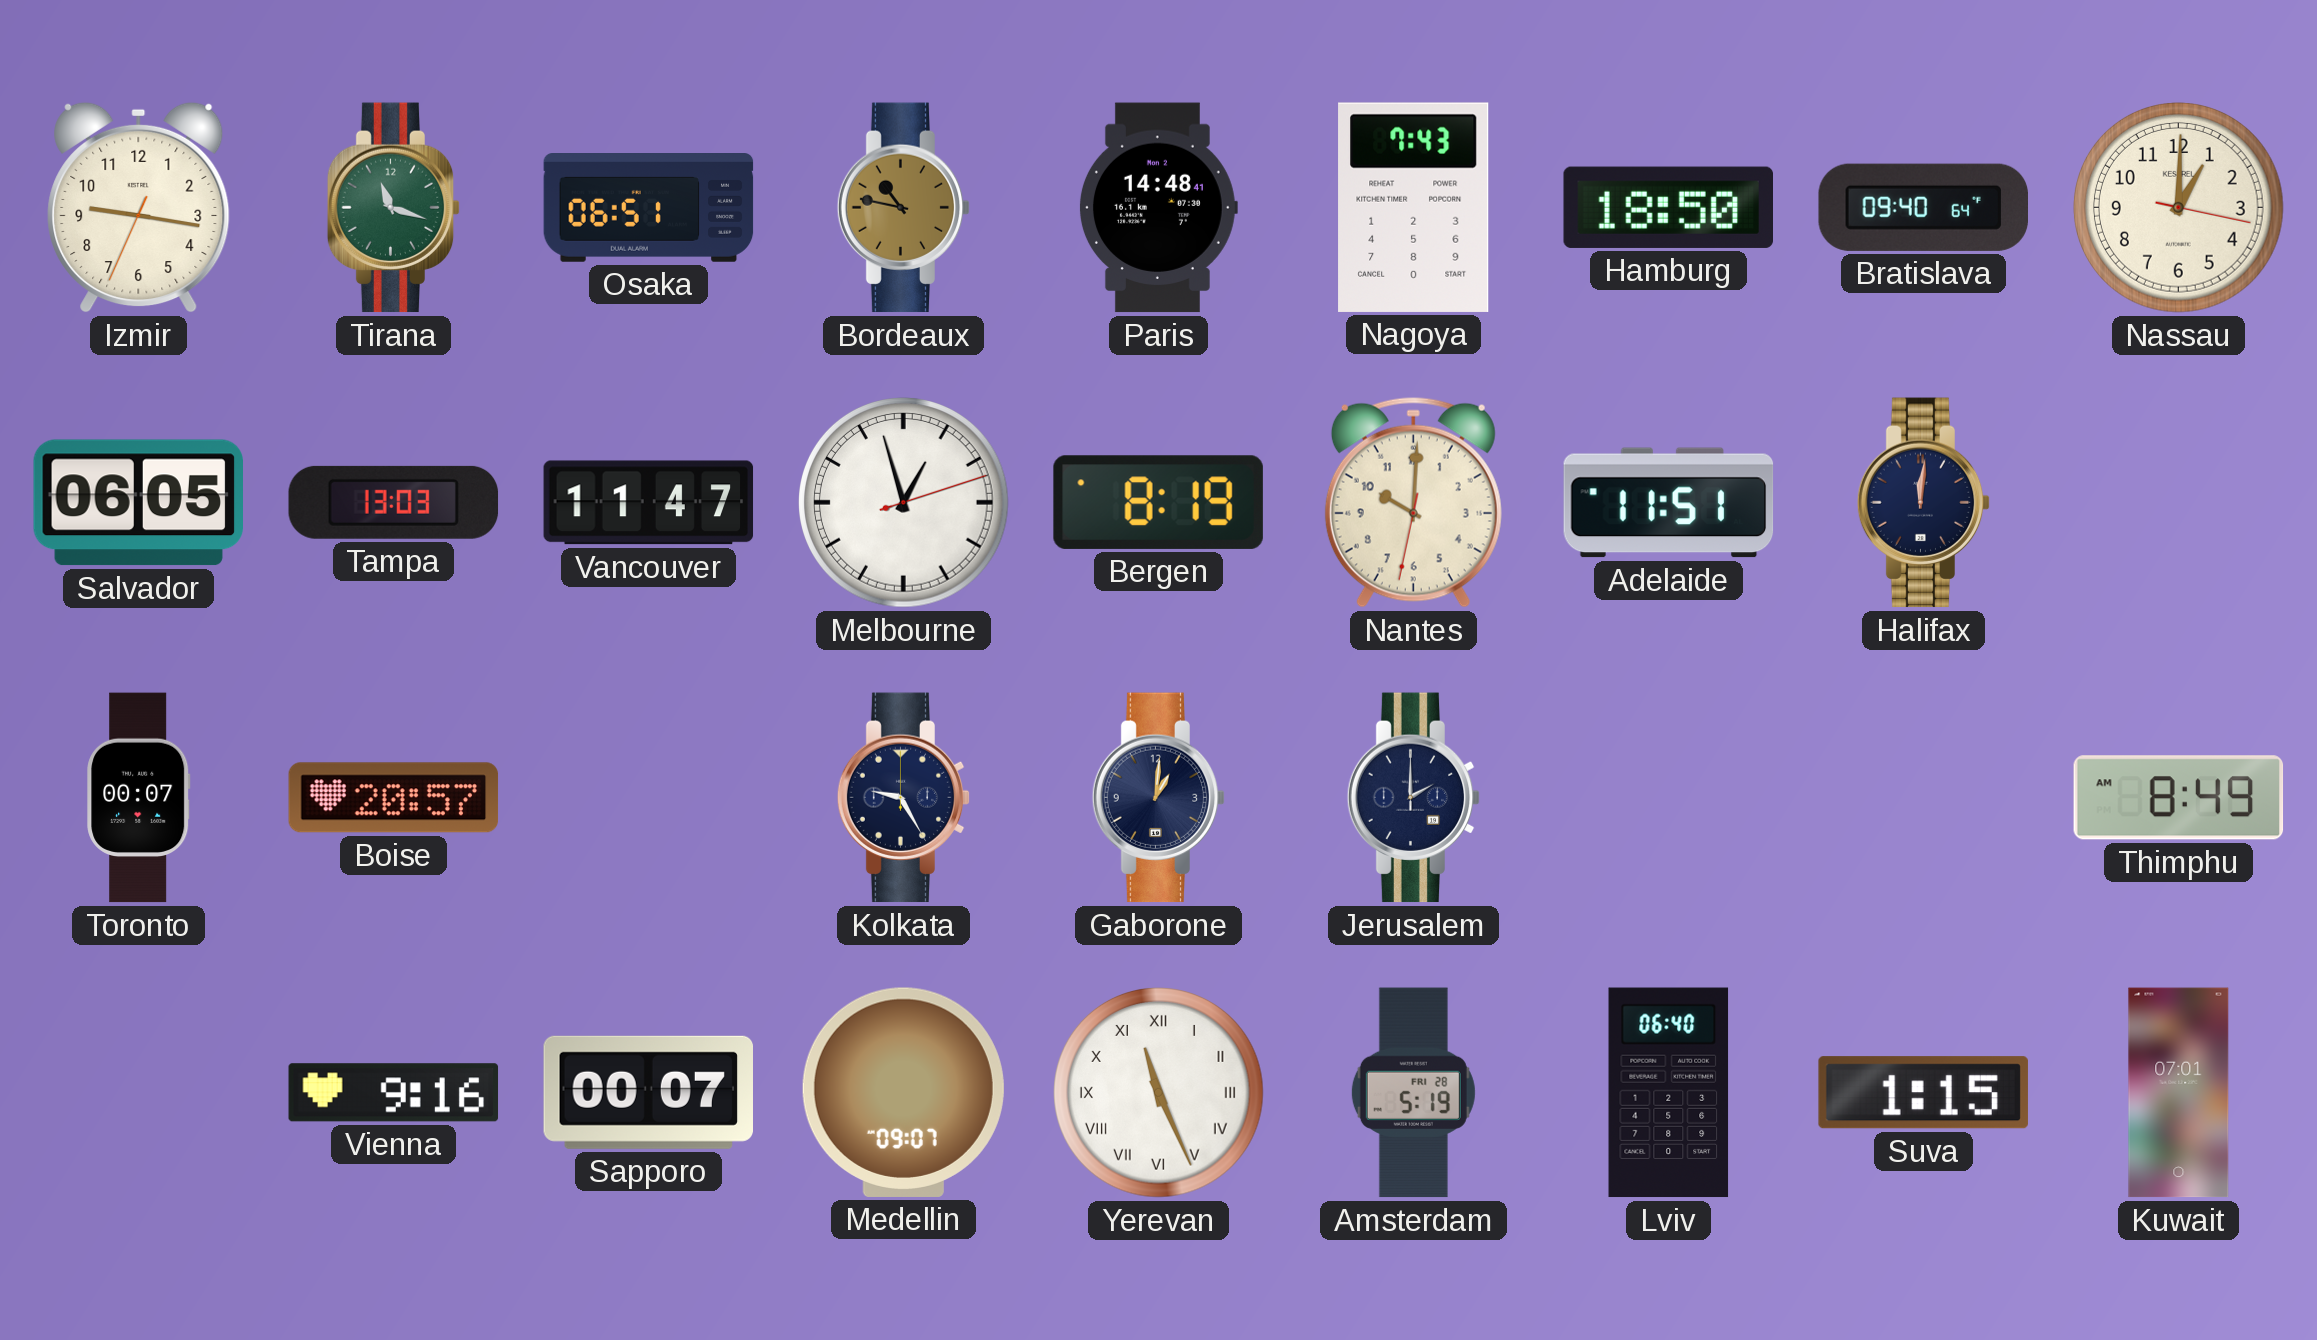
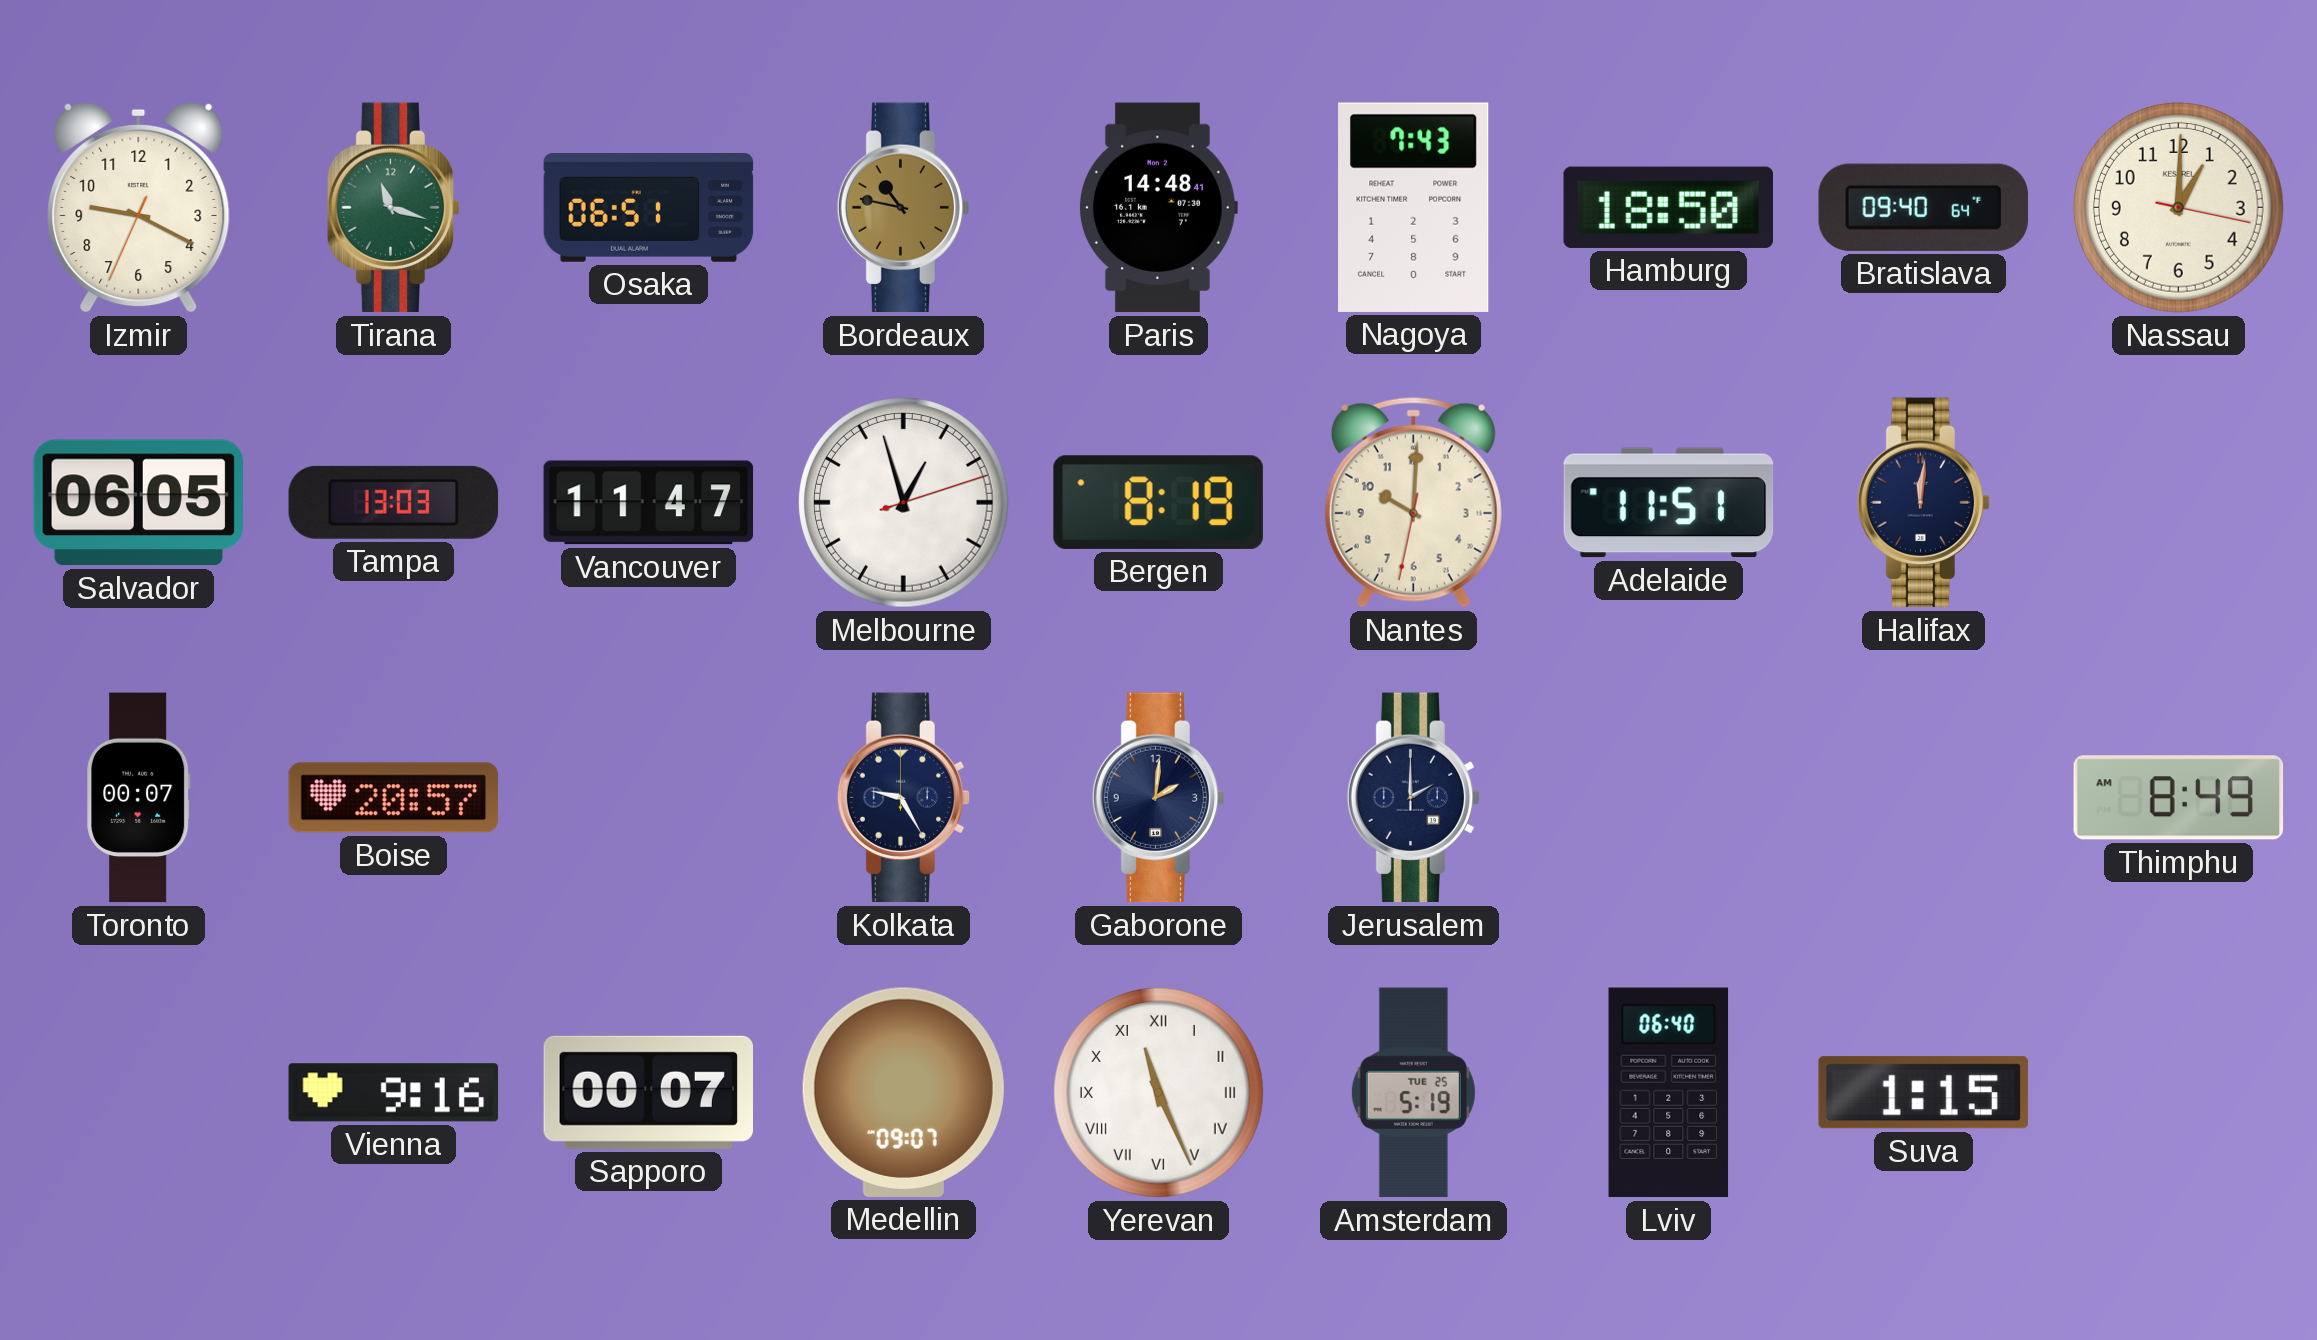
Izmir: 9:16 -> 9:19
Gaborone: 1:01 -> 2:01
Amsterdam date: FRI 28 -> TUE 25
Kuwait: 07:01 -> none
